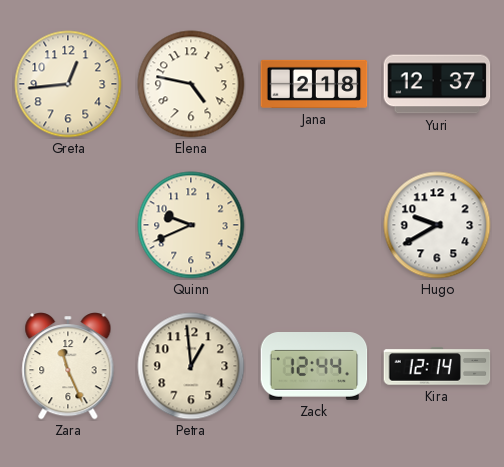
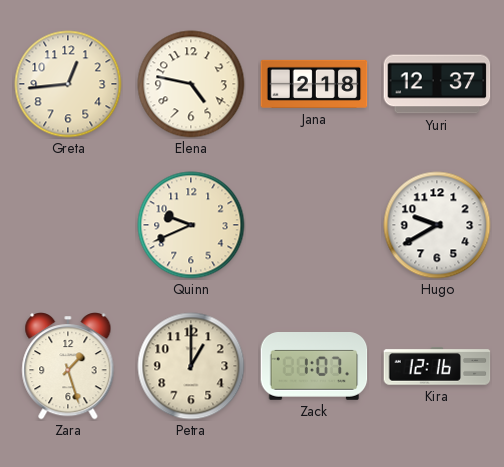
Zara: 11:26 -> 1:27
Petra: 12:59 -> 1:00
Zack: 12:44 -> 1:07
Kira: 12:14 -> 12:16
